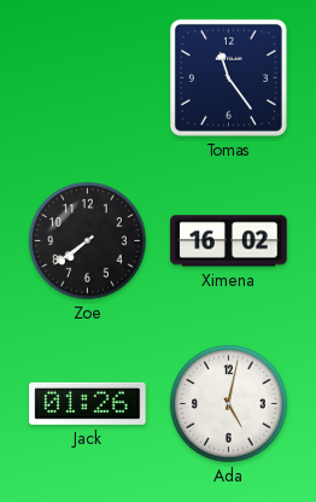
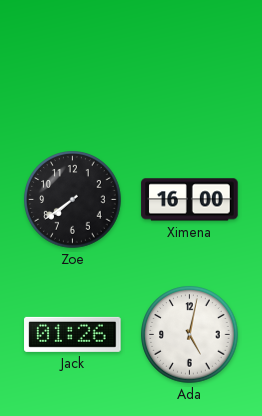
Tomas: 11:24 -> none
Ximena: 16:02 -> 16:00
